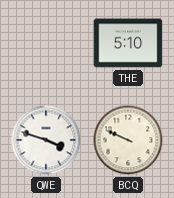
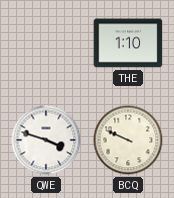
THE: 5:10 -> 1:10
